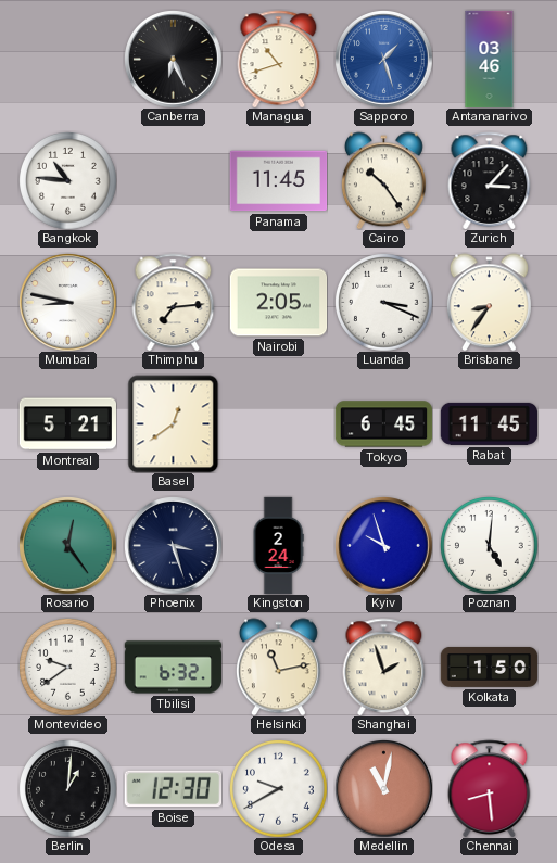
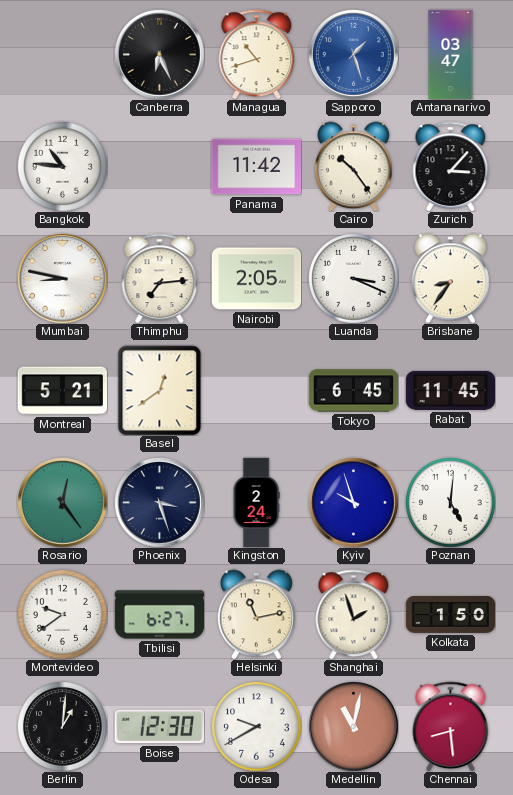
Antananarivo: 03:46 -> 03:47
Panama: 11:45 -> 11:42
Tbilisi: 6:32 -> 6:27
